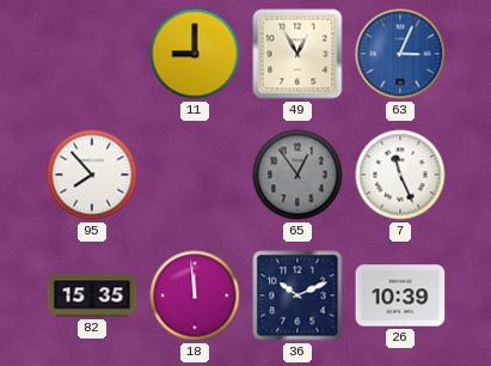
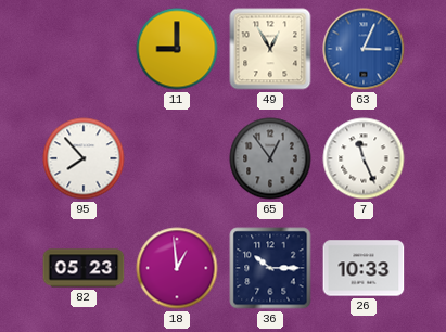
82: 15:35 -> 05:23
18: 11:59 -> 12:59
36: 10:11 -> 10:15
26: 10:39 -> 10:33
